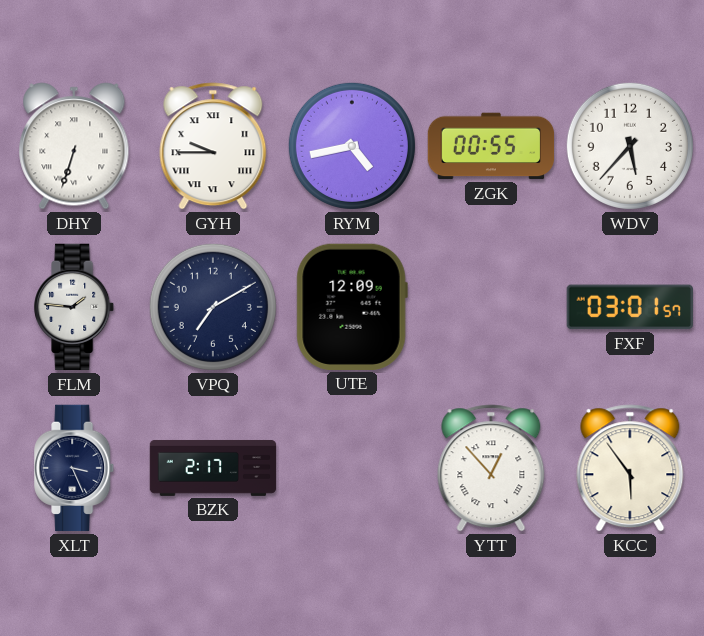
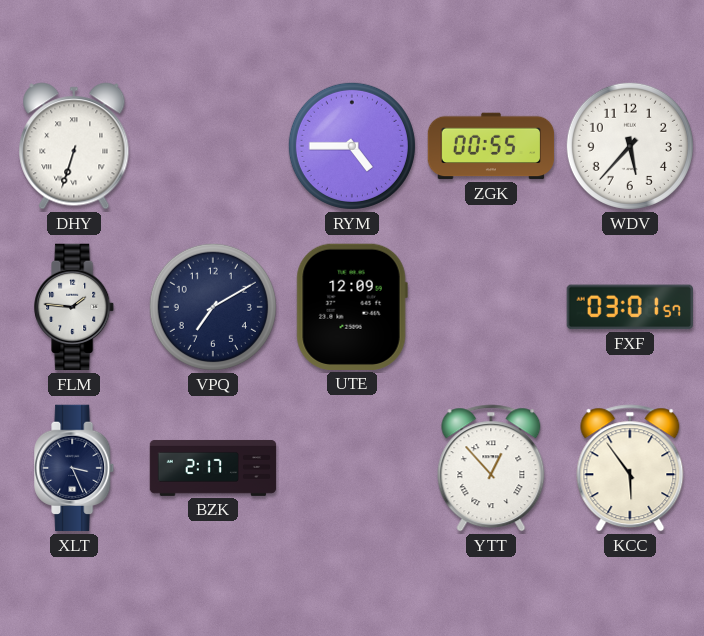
GYH: 9:45 -> none
RYM: 4:43 -> 4:45
